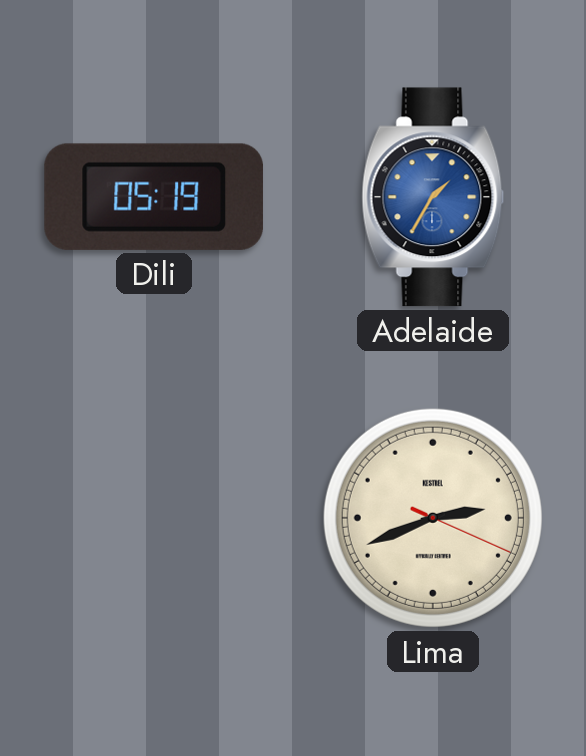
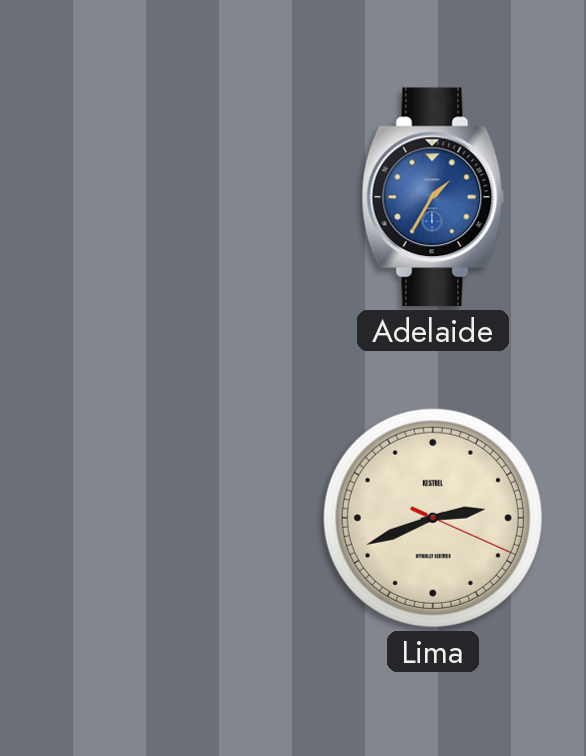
Dili: 05:19 -> none
